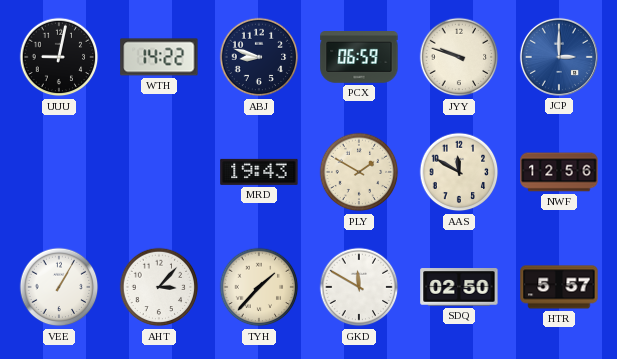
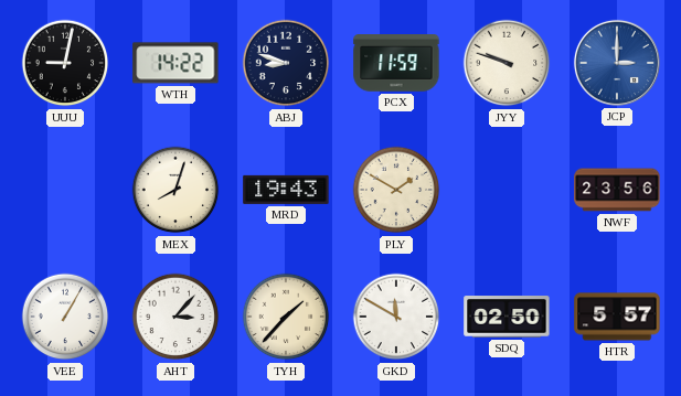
PCX: 06:59 -> 11:59
MEX: none -> 8:03
AAS: 11:50 -> none
NWF: 12:56 -> 23:56
